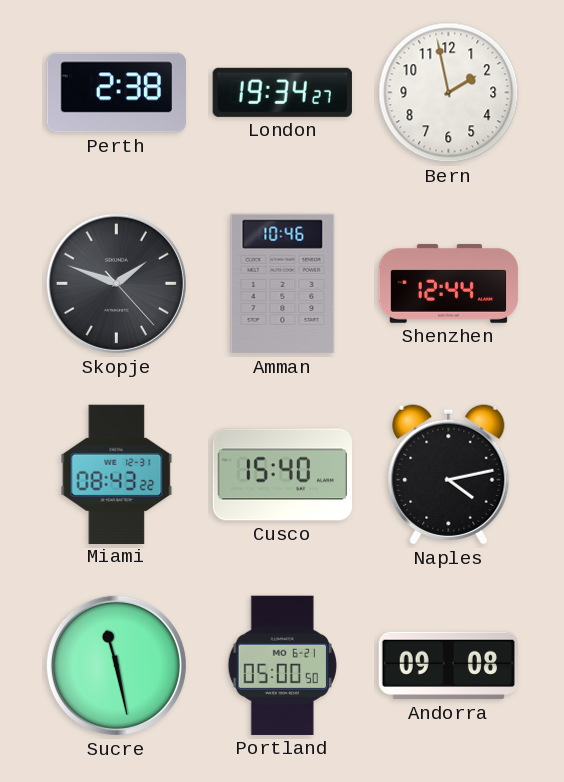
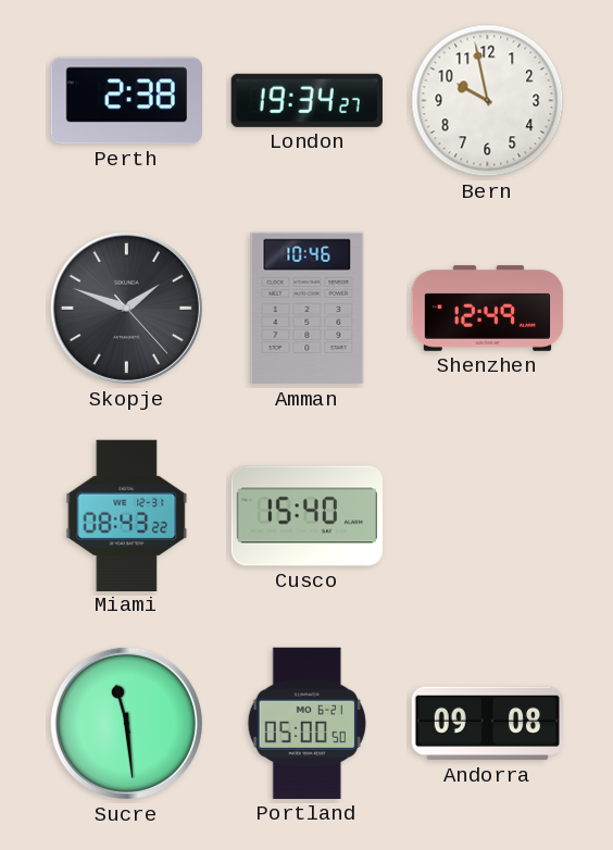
Bern: 1:58 -> 9:58
Shenzhen: 12:44 -> 12:49
Naples: 4:13 -> none
Sucre: 11:28 -> 11:29
